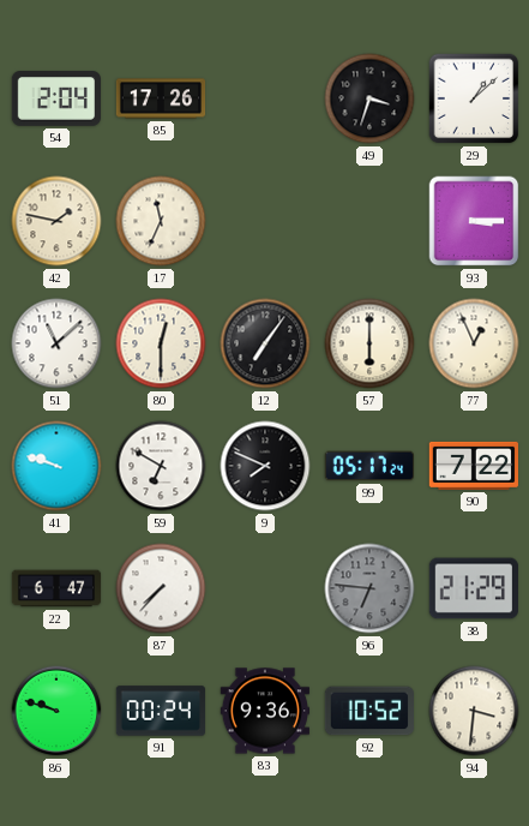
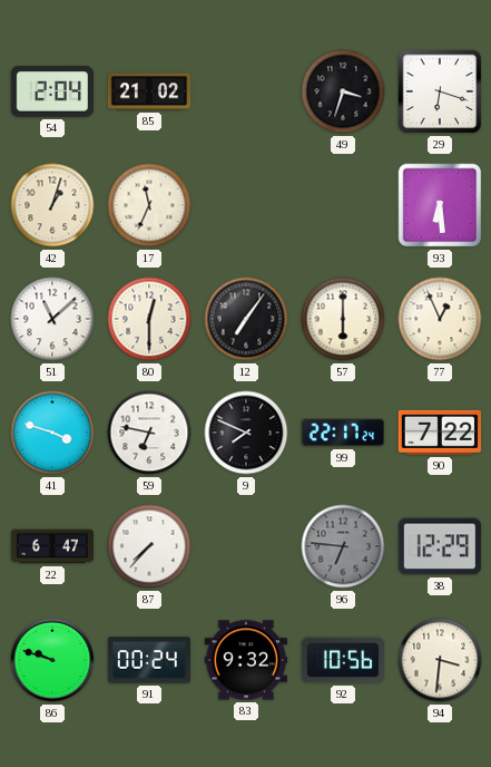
85: 17:26 -> 21:02
29: 1:08 -> 6:18
42: 1:47 -> 1:03
93: 3:15 -> 6:29
41: 9:48 -> 3:48
59: 6:50 -> 6:47
99: 05:17 -> 22:17
38: 21:29 -> 12:29
83: 9:36 -> 9:32
92: 10:52 -> 10:56
